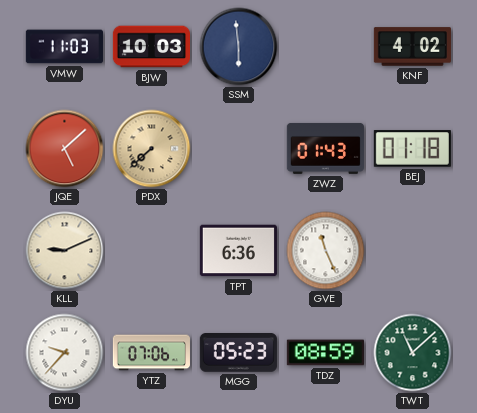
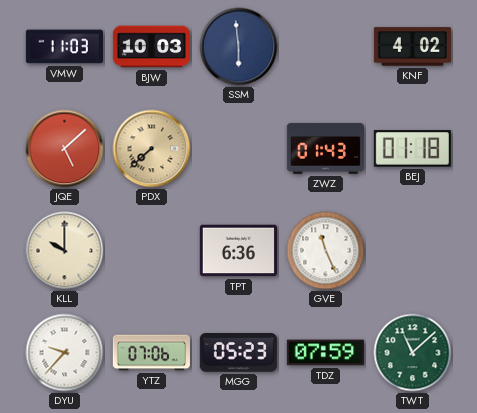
KLL: 9:11 -> 10:00
TDZ: 08:59 -> 07:59
